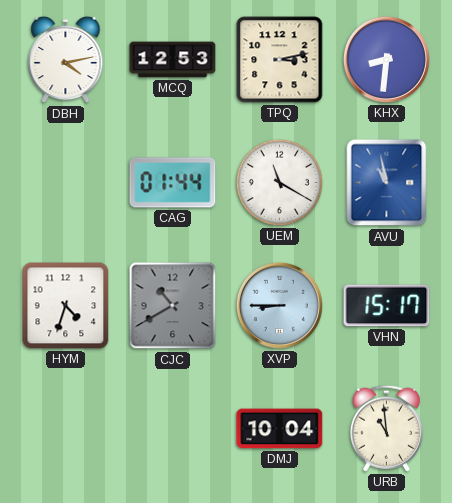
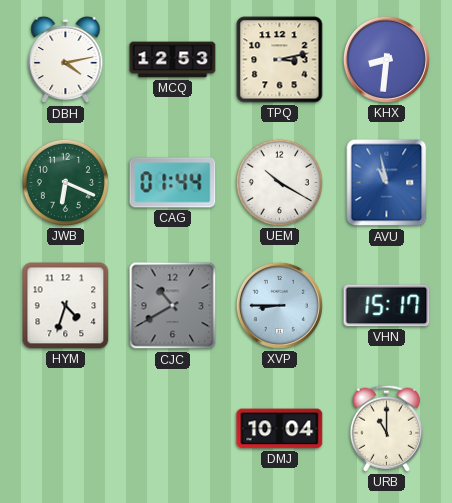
JWB: none -> 6:19
UEM: 11:20 -> 10:20
URB: 10:59 -> 11:00
